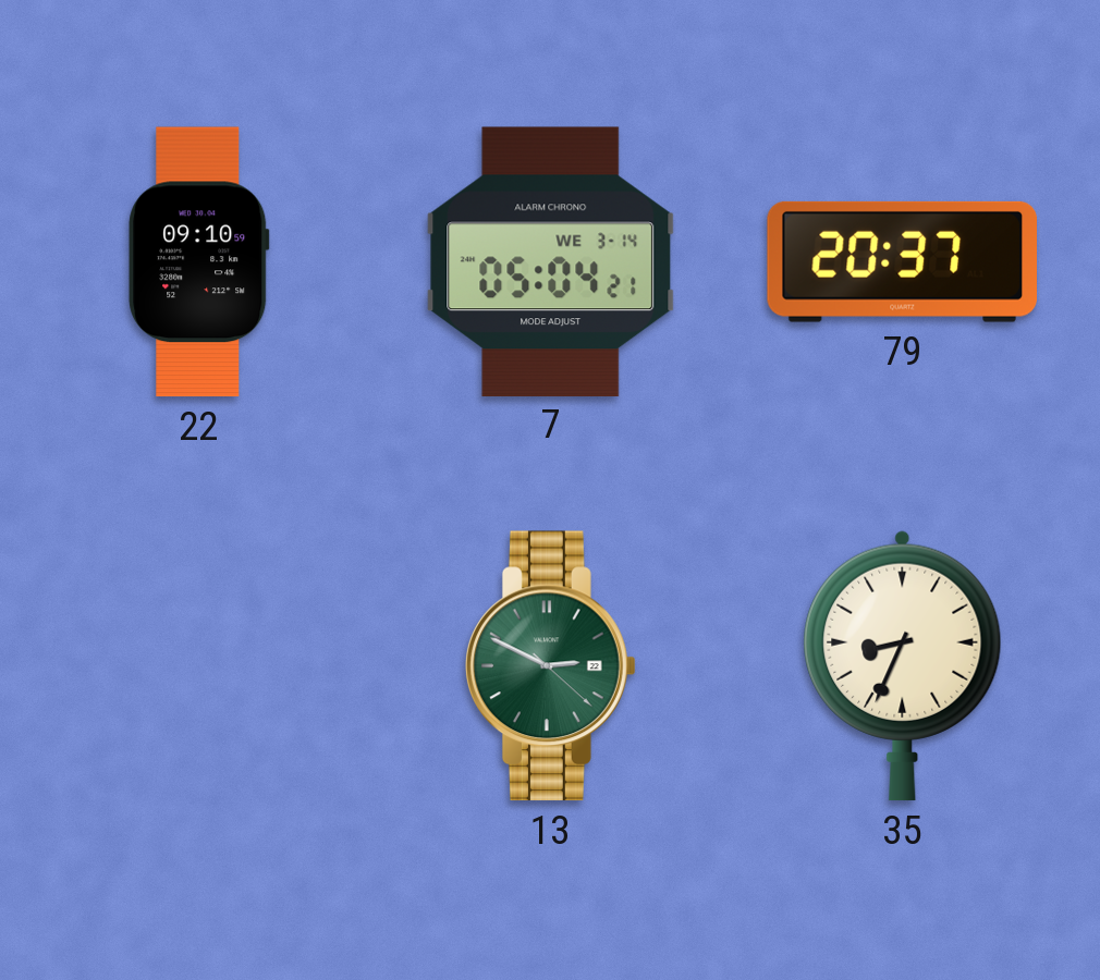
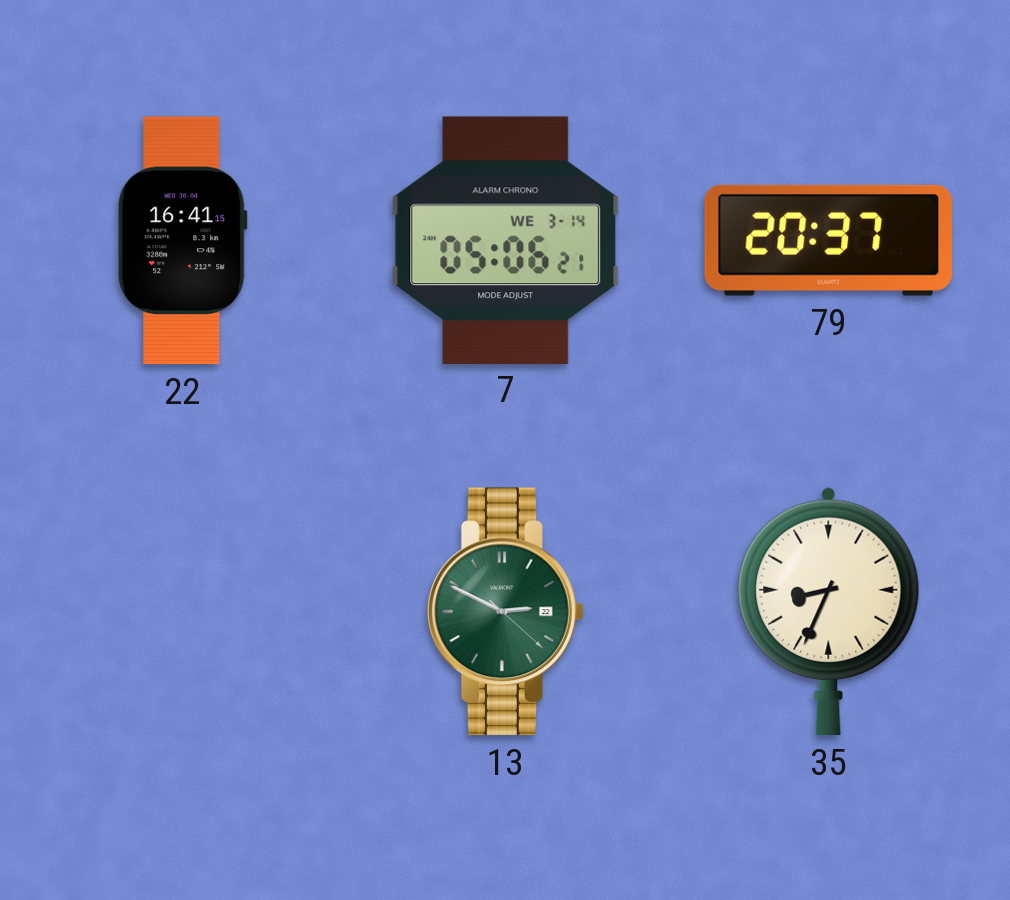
22: 09:10 -> 16:41
7: 05:04 -> 05:06
